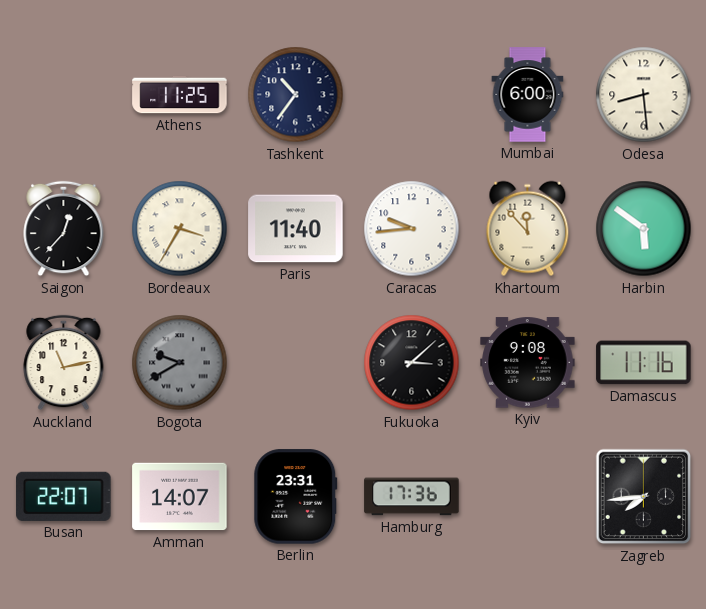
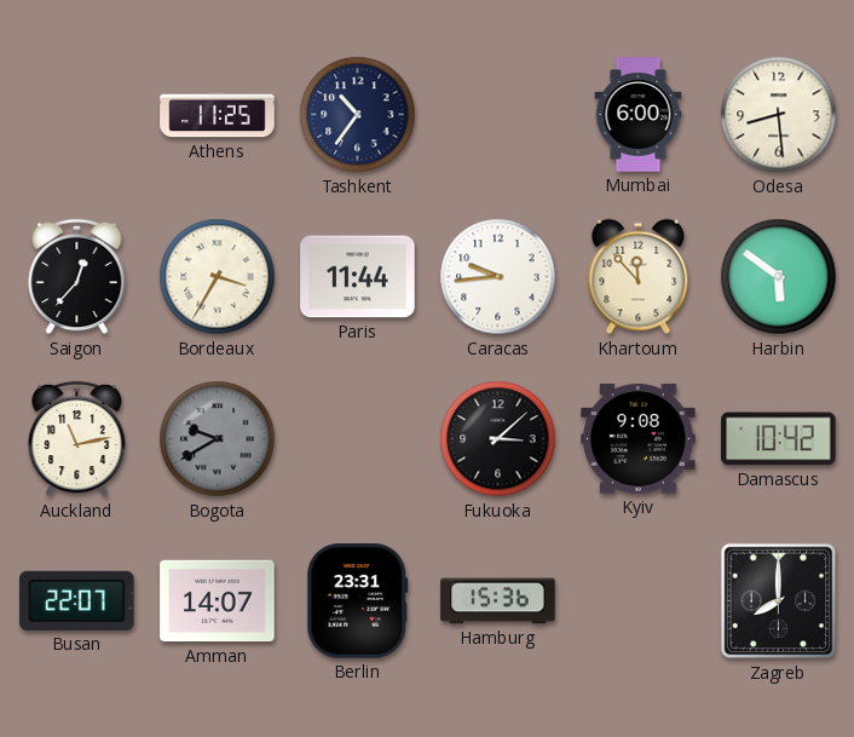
Paris: 11:40 -> 11:44
Damascus: 11:16 -> 10:42
Hamburg: 17:36 -> 15:36
Zagreb: 7:44 -> 8:00
